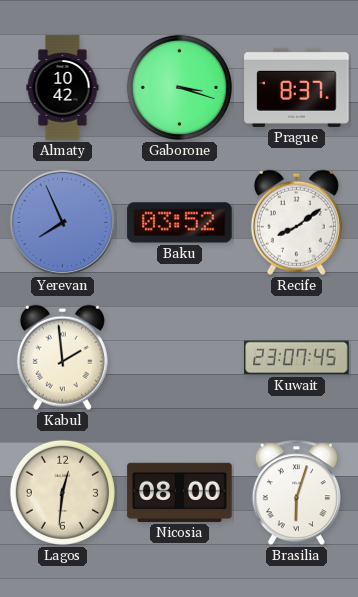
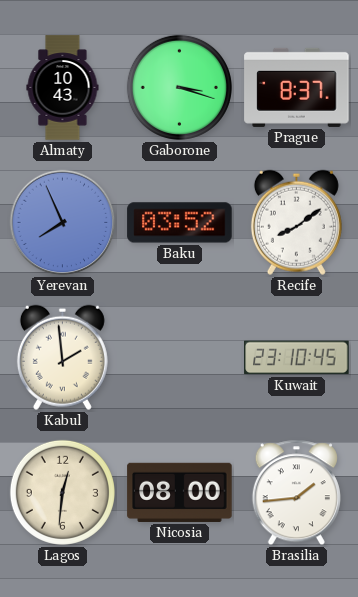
Almaty: 10:42 -> 10:43
Kuwait: 23:07 -> 23:10
Brasilia: 6:03 -> 1:44
